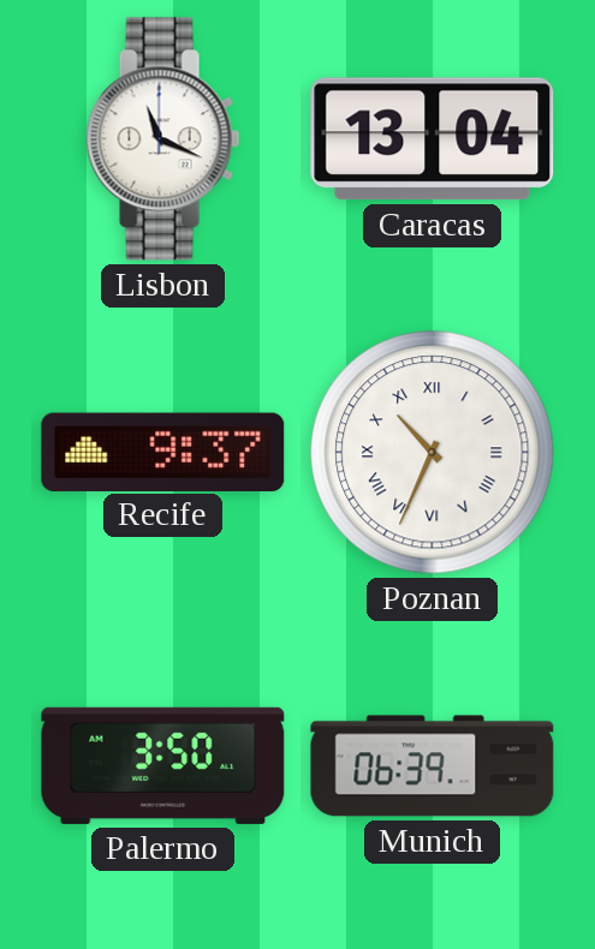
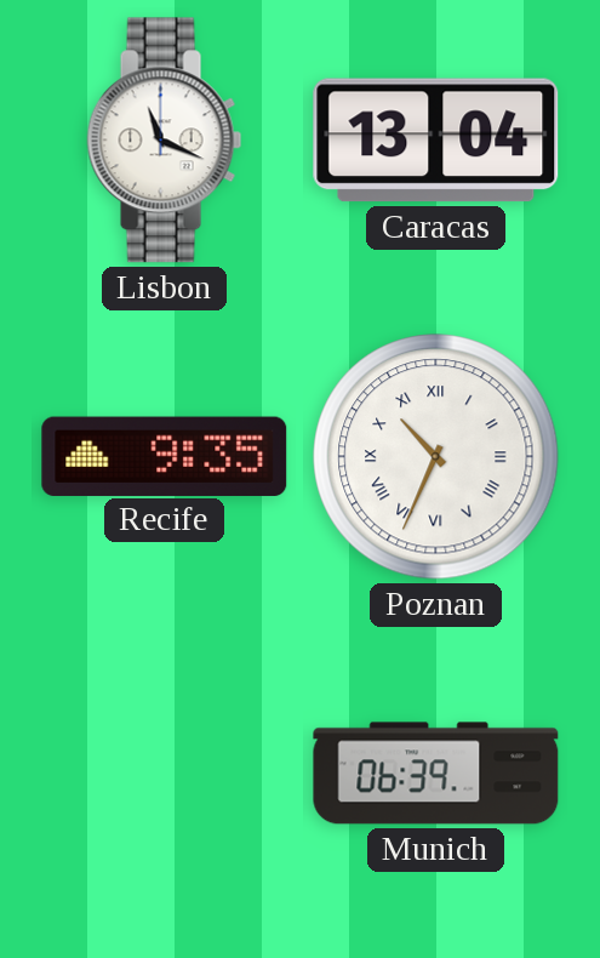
Recife: 9:37 -> 9:35
Palermo: 3:50 -> none
